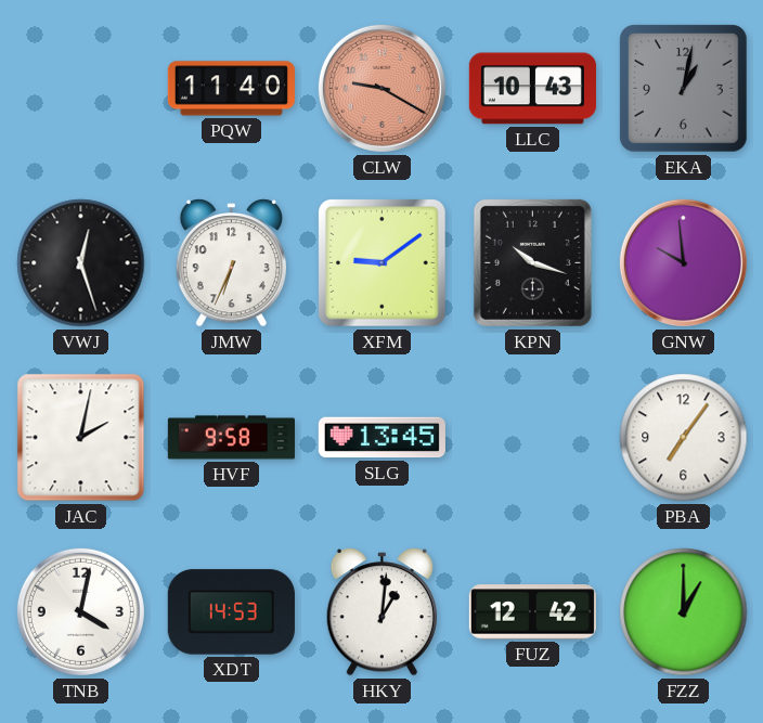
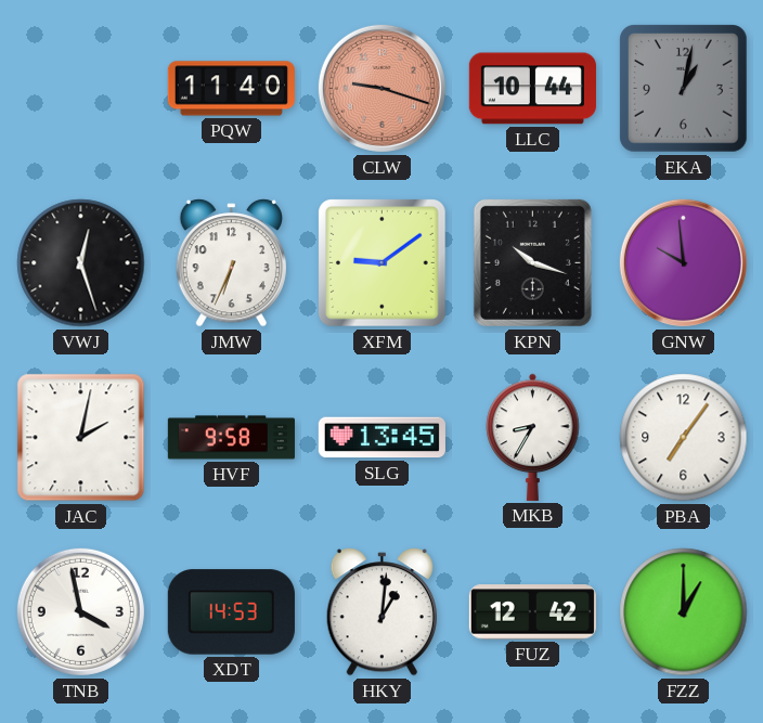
CLW: 9:20 -> 9:18
LLC: 10:43 -> 10:44
MKB: none -> 8:35
TNB: 4:02 -> 3:58
